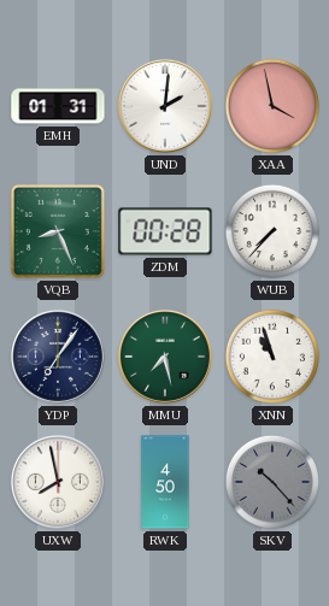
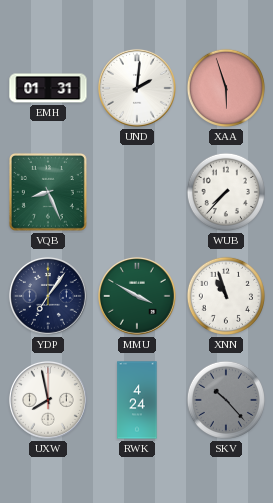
XAA: 3:58 -> 5:57
ZDM: 00:28 -> none
MMU: 7:28 -> 3:50
RWK: 4:50 -> 4:24
